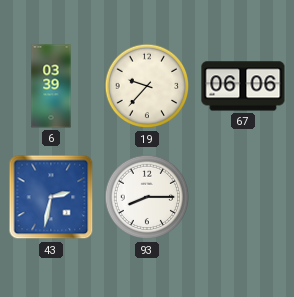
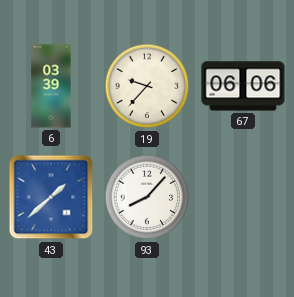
43: 2:32 -> 1:38
93: 8:15 -> 8:07
